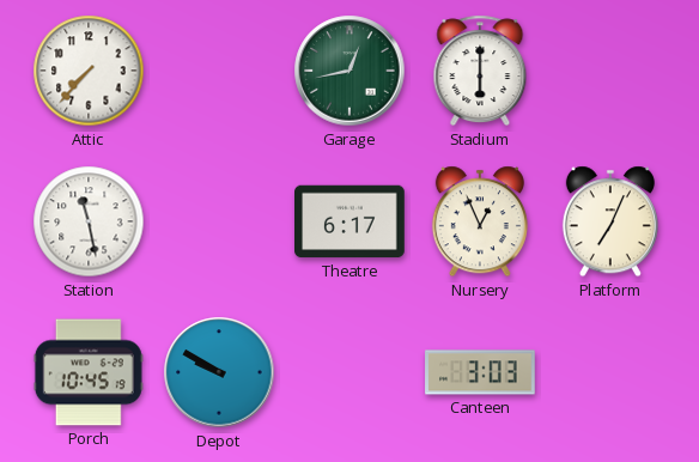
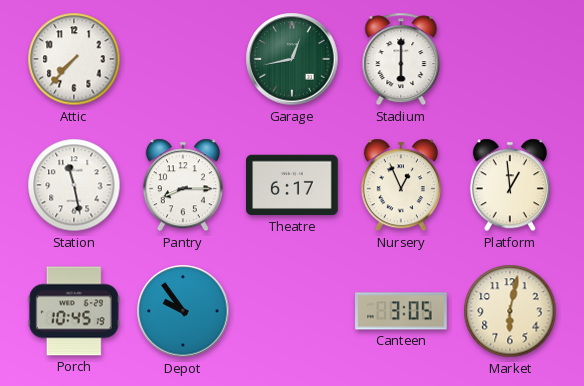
Pantry: none -> 8:15
Platform: 7:04 -> 12:59
Depot: 9:50 -> 9:54
Canteen: 3:03 -> 3:05
Market: none -> 6:02
